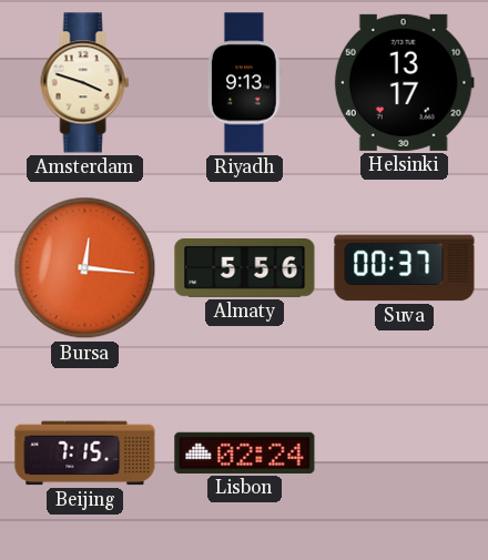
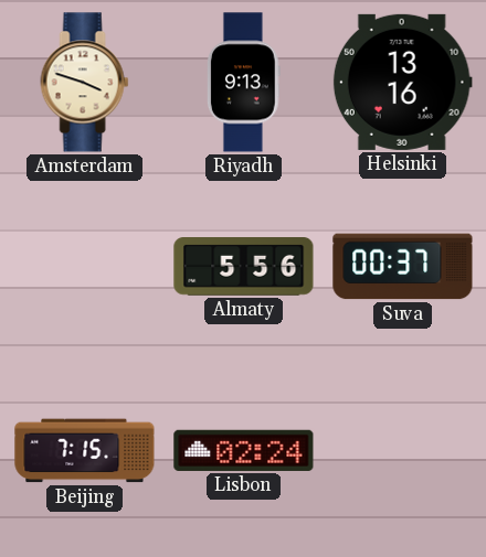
Helsinki: 13:17 -> 13:16
Bursa: 12:16 -> none
